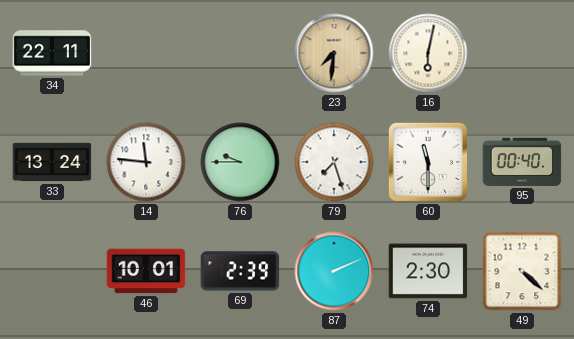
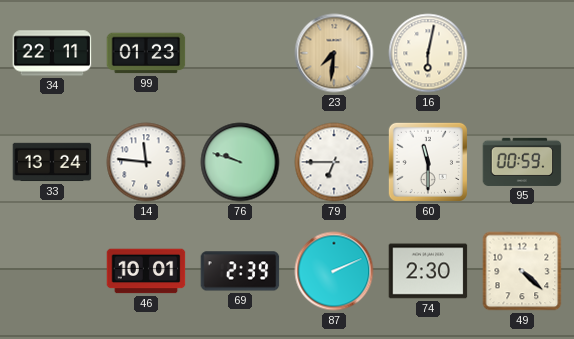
99: none -> 01:23
76: 9:45 -> 9:48
79: 7:27 -> 6:45
95: 00:40 -> 00:59
